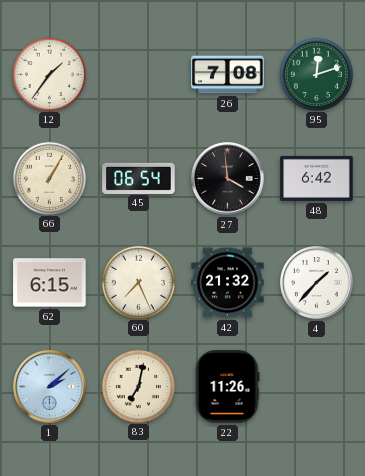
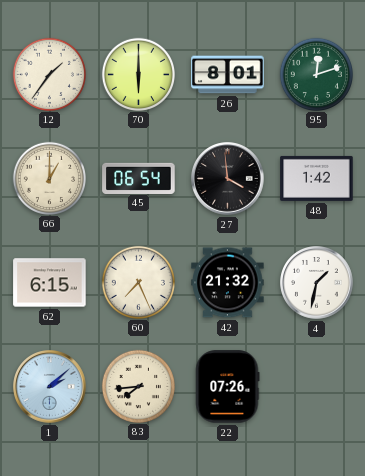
70: none -> 6:00
26: 7:08 -> 8:01
66: 1:05 -> 1:00
48: 6:42 -> 1:42
4: 1:37 -> 1:32
83: 7:02 -> 7:44
22: 11:26 -> 07:26
